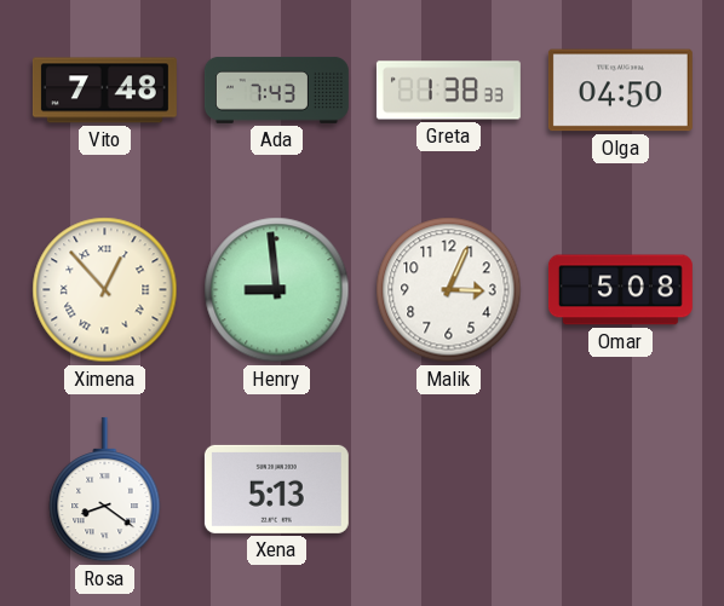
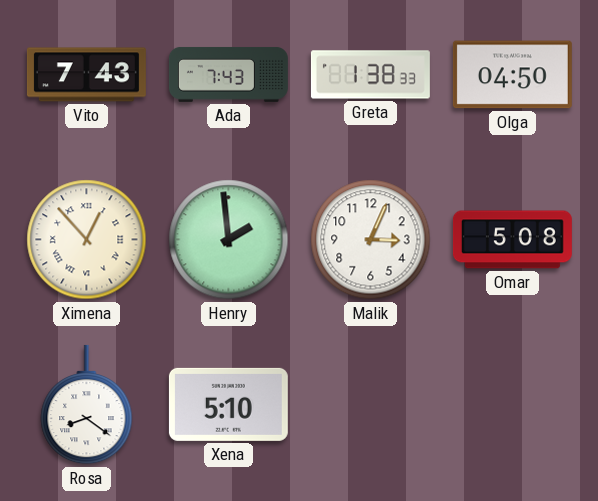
Vito: 7:48 -> 7:43
Henry: 8:59 -> 1:59
Xena: 5:13 -> 5:10
